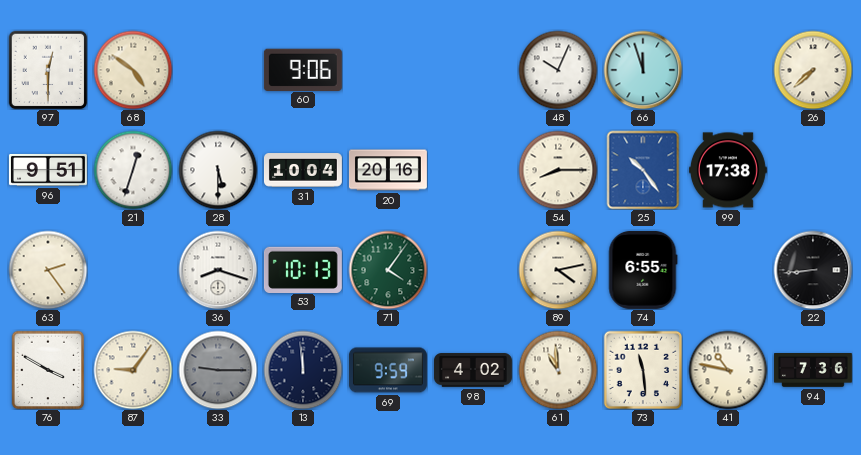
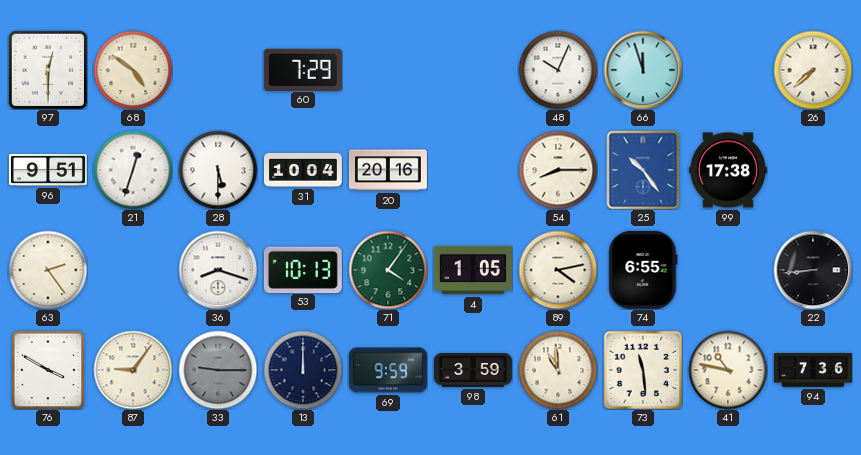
60: 9:06 -> 7:29
4: none -> 1:05
13: 11:59 -> 12:00
98: 4:02 -> 3:59
